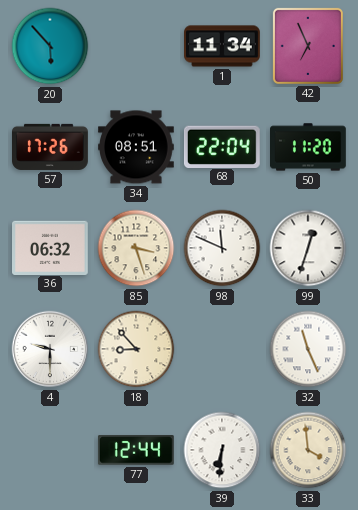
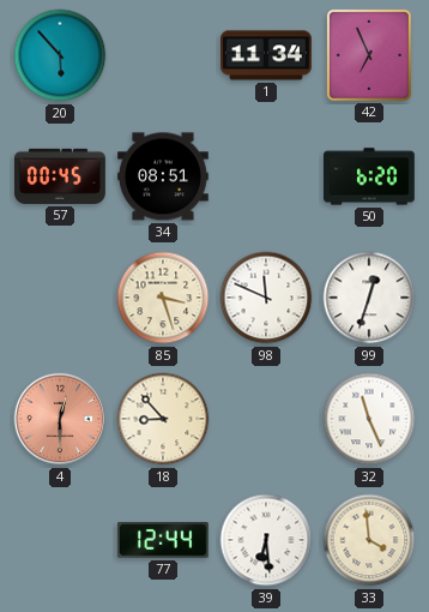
57: 17:26 -> 00:45
68: 22:04 -> none
50: 11:20 -> 6:20
36: 06:32 -> none
4: 9:30 -> 12:30
4 dial: white -> salmon
39: 6:31 -> 6:29
